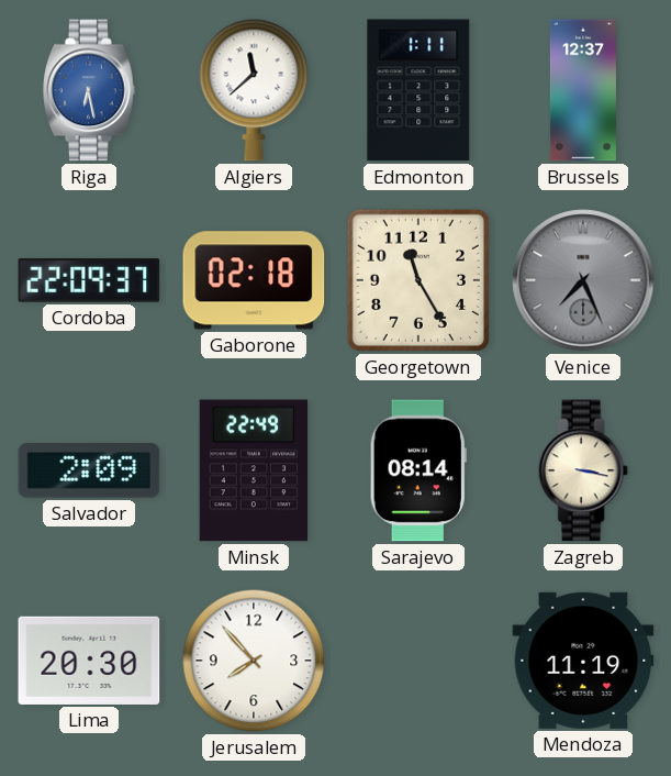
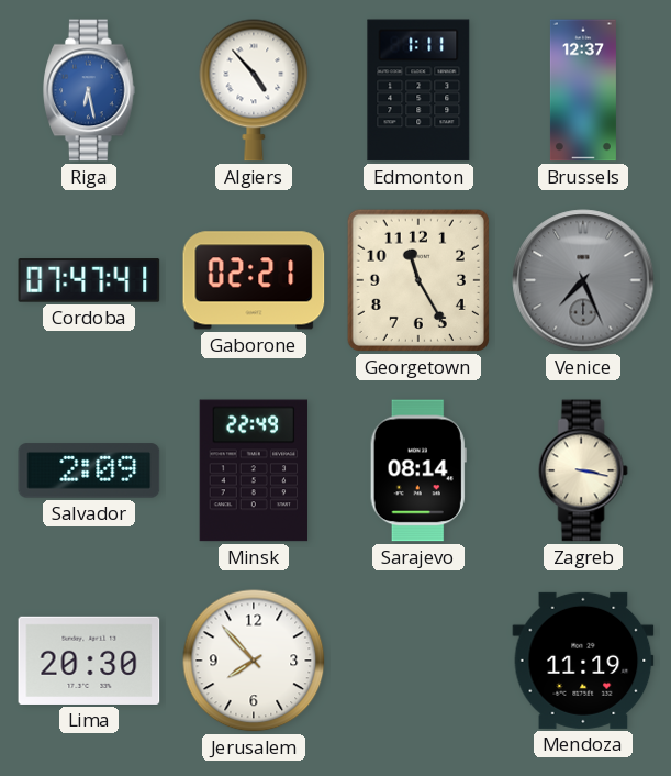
Algiers: 11:38 -> 4:53
Cordoba: 22:09 -> 07:47
Gaborone: 02:18 -> 02:21
